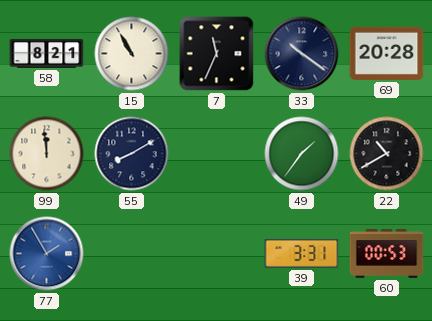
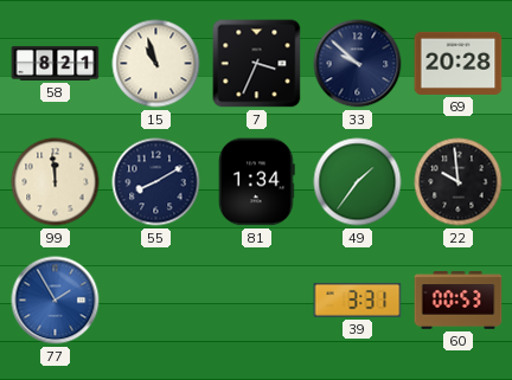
15: 10:55 -> 10:57
7: 11:34 -> 3:34
33: 10:21 -> 9:52
81: none -> 1:34
22: 10:40 -> 9:59
